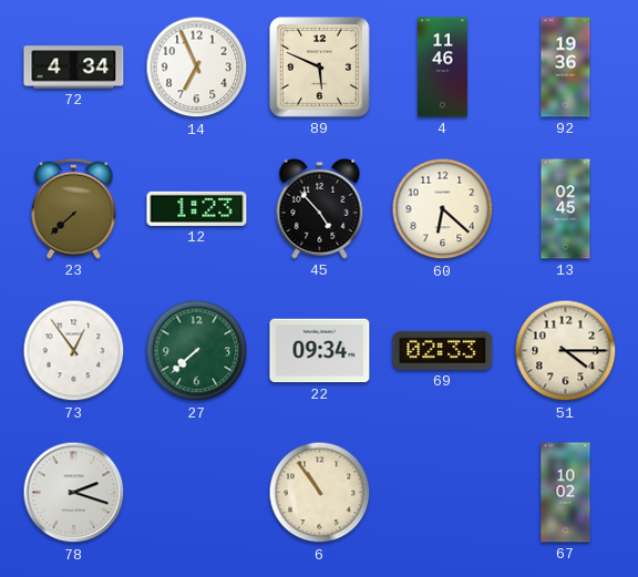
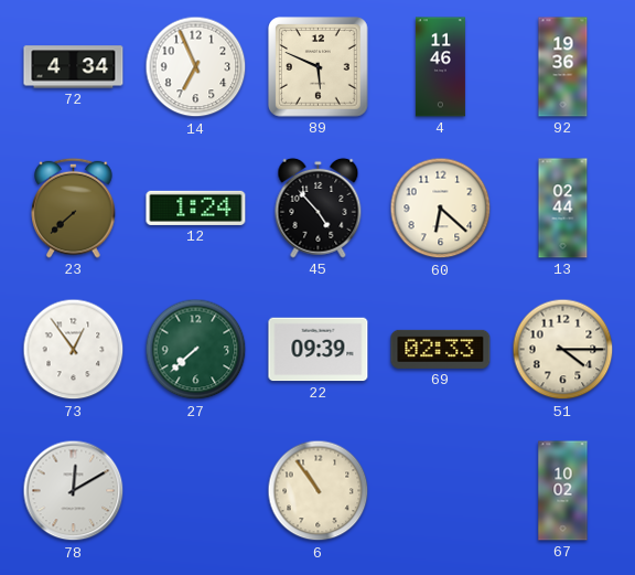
12: 1:23 -> 1:24
13: 02:45 -> 02:44
22: 09:34 -> 09:39
78: 2:18 -> 12:10
